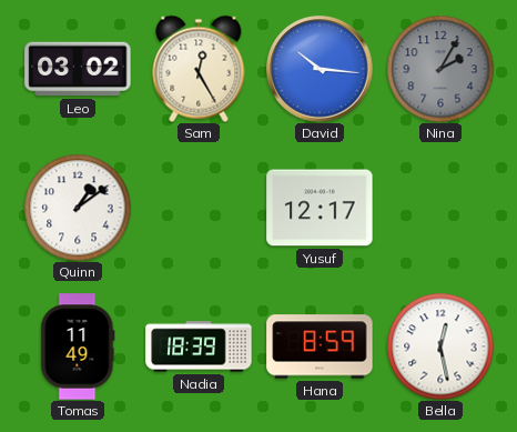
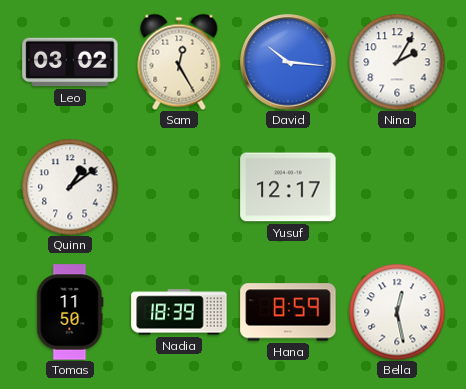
Nina dial: grey -> white
Tomas: 11:49 -> 11:50
